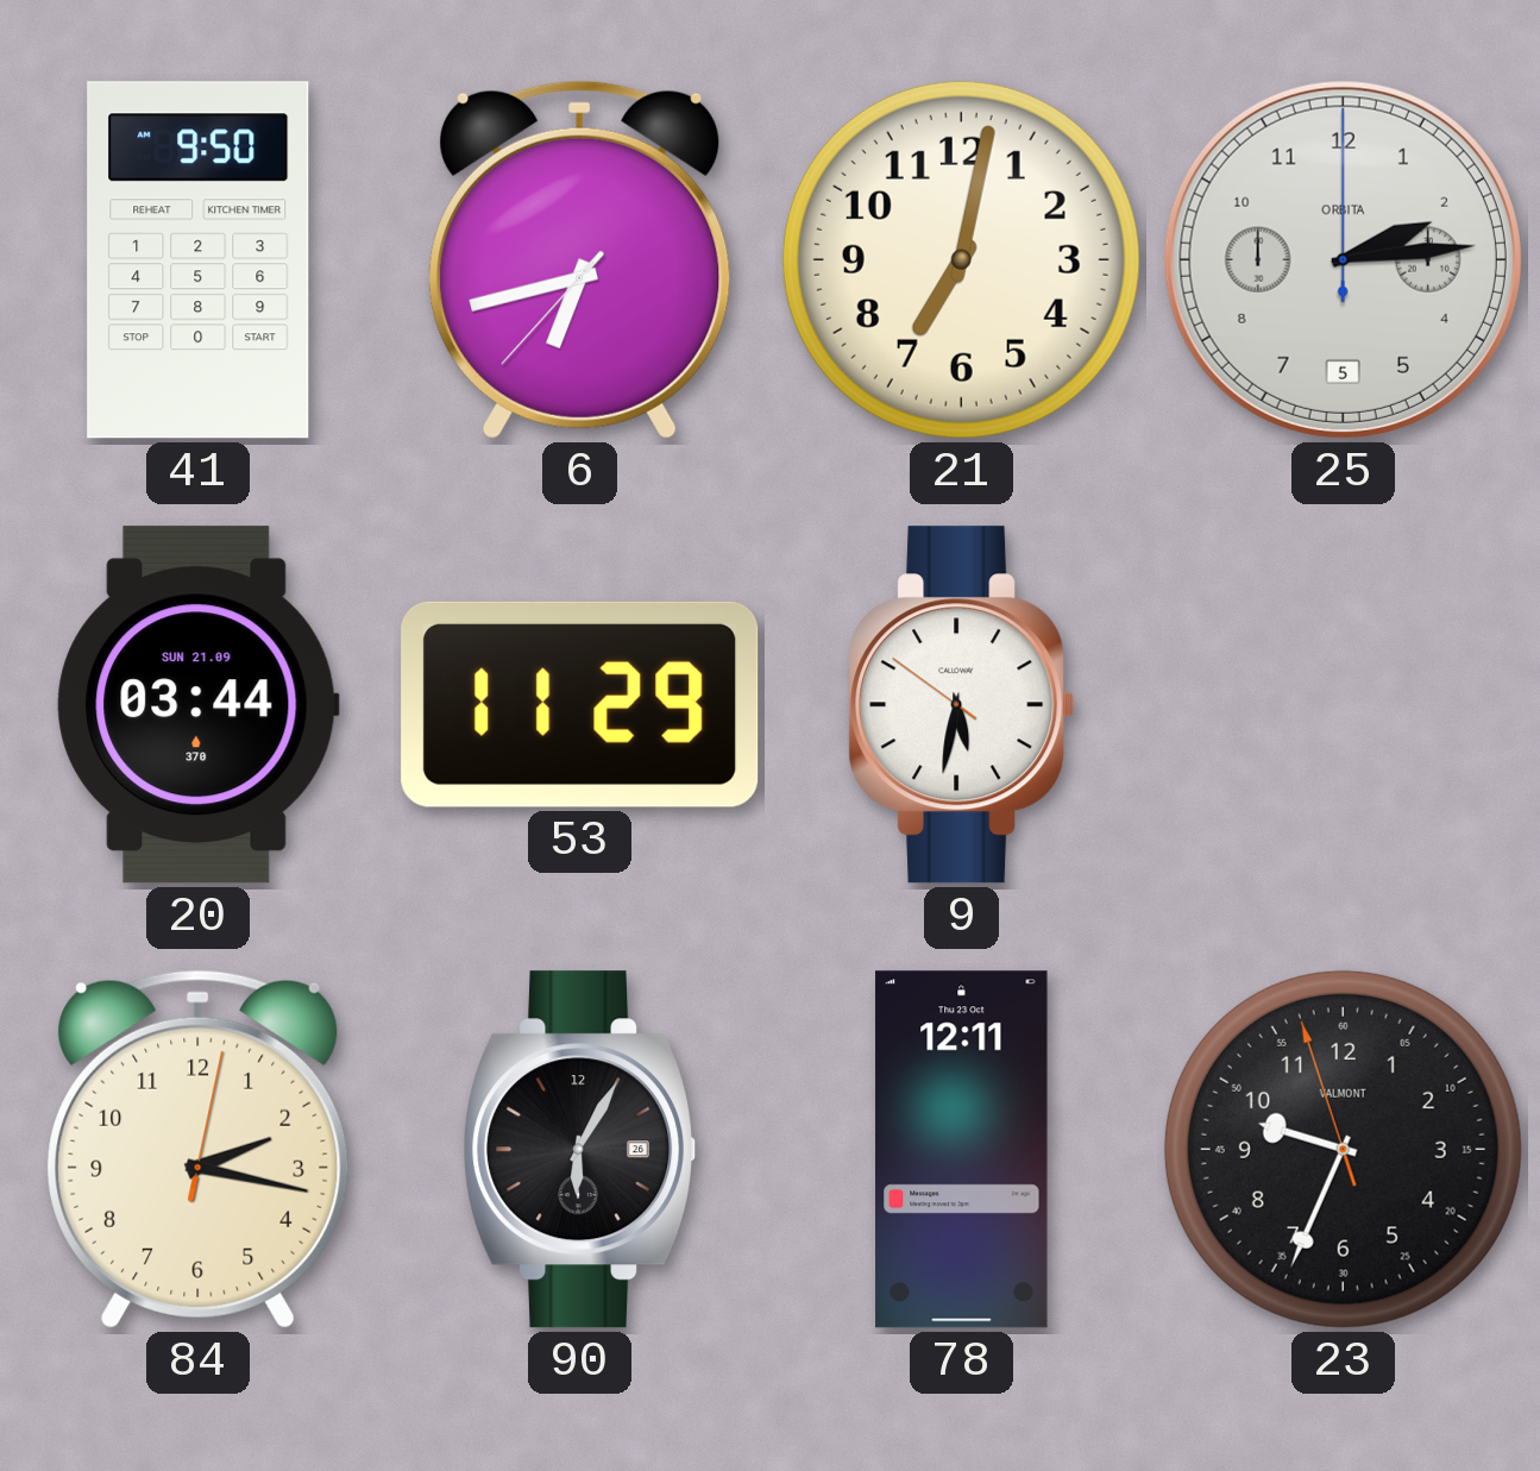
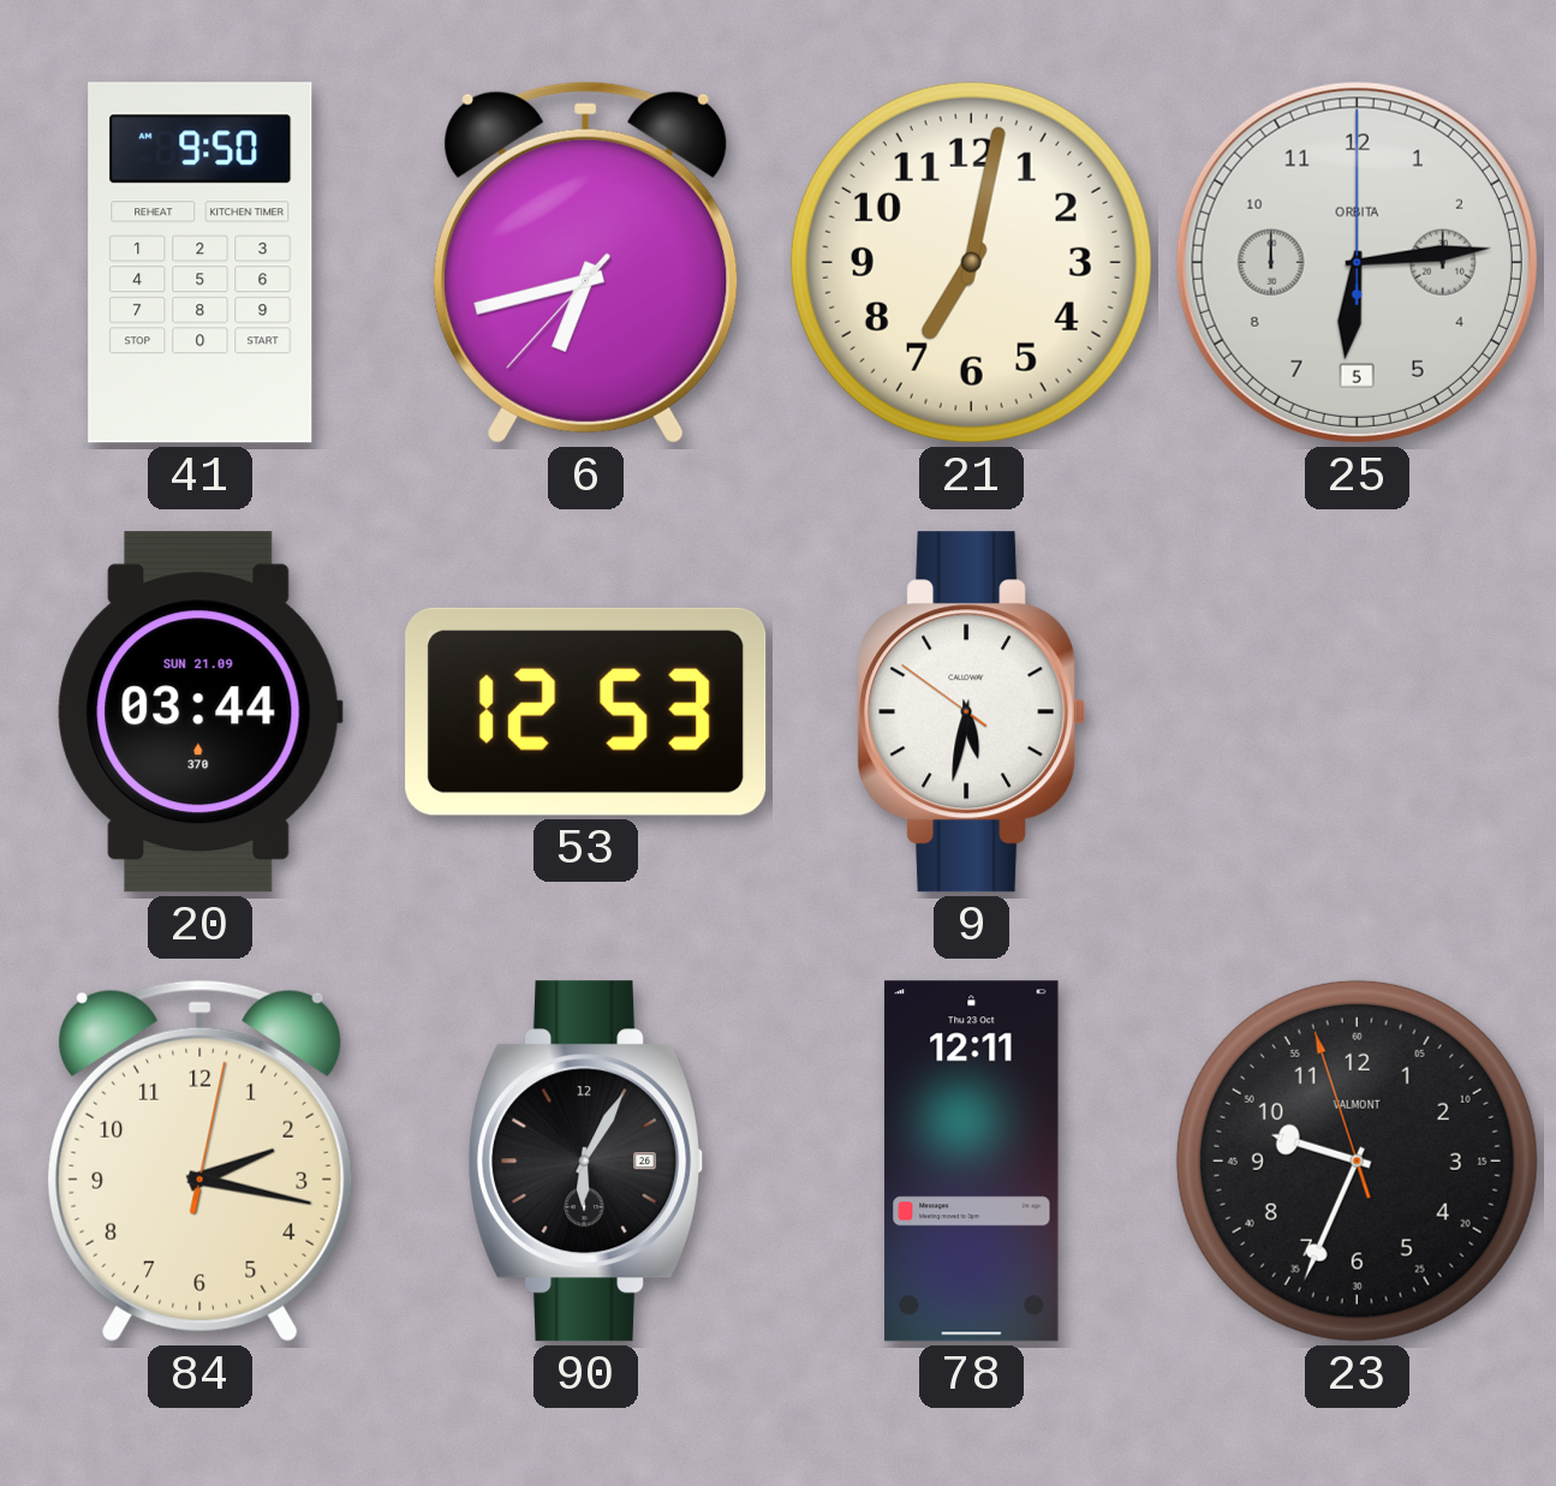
25: 2:14 -> 6:14
53: 11:29 -> 12:53
